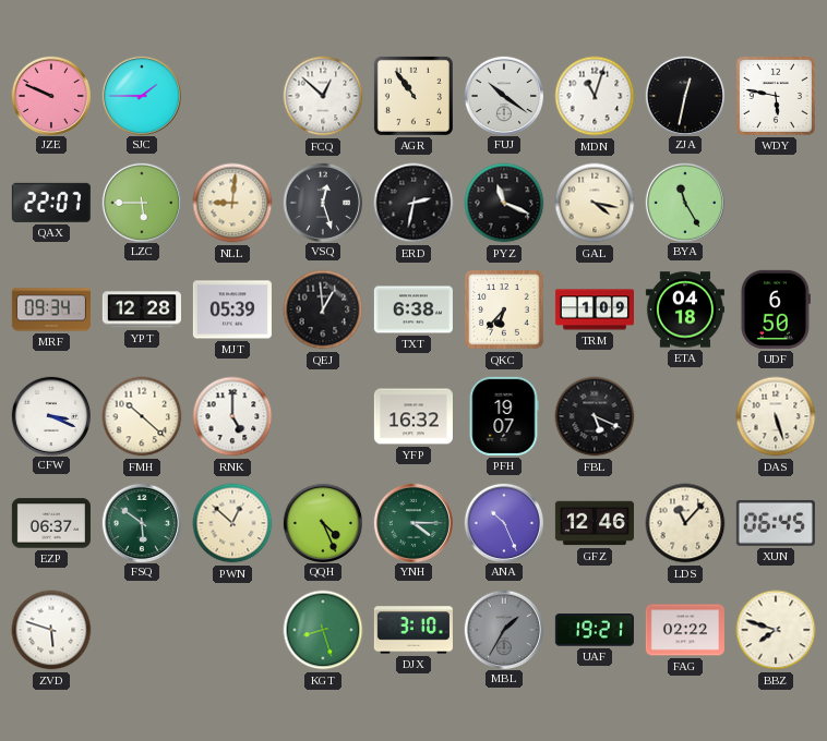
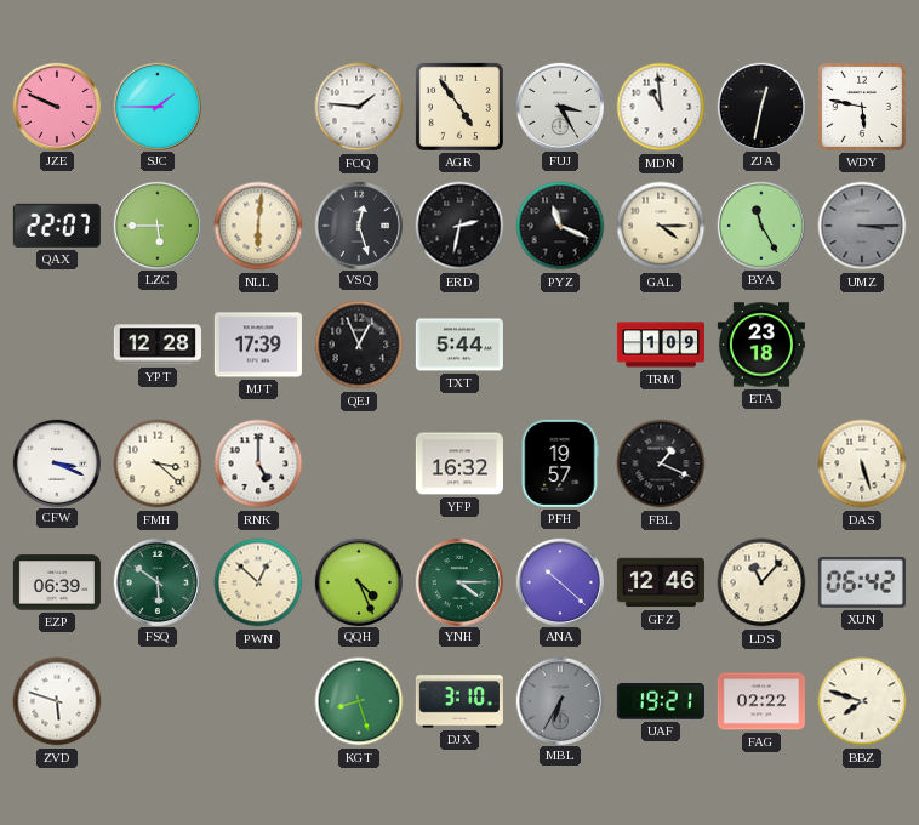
FCQ: 12:52 -> 1:46
AGR: 10:54 -> 4:54
FUJ: 10:21 -> 3:25
MDN: 11:03 -> 10:59
NLL: 9:01 -> 6:01
GAL: 4:17 -> 4:15
UMZ: none -> 3:15
MRF: 09:34 -> none
MJT: 05:39 -> 17:39
QEJ: 12:59 -> 12:56
TXT: 6:38 -> 5:44
QKC: 6:37 -> none
ETA: 04:18 -> 23:18
UDF: 6:50 -> none
FMH: 10:22 -> 3:22
PFH: 19:07 -> 19:57
FBL: 5:19 -> 1:19
EZP: 06:37 -> 06:39
ANA: 10:26 -> 10:22
XUN: 06:45 -> 06:42
MBL: 1:35 -> 6:35
